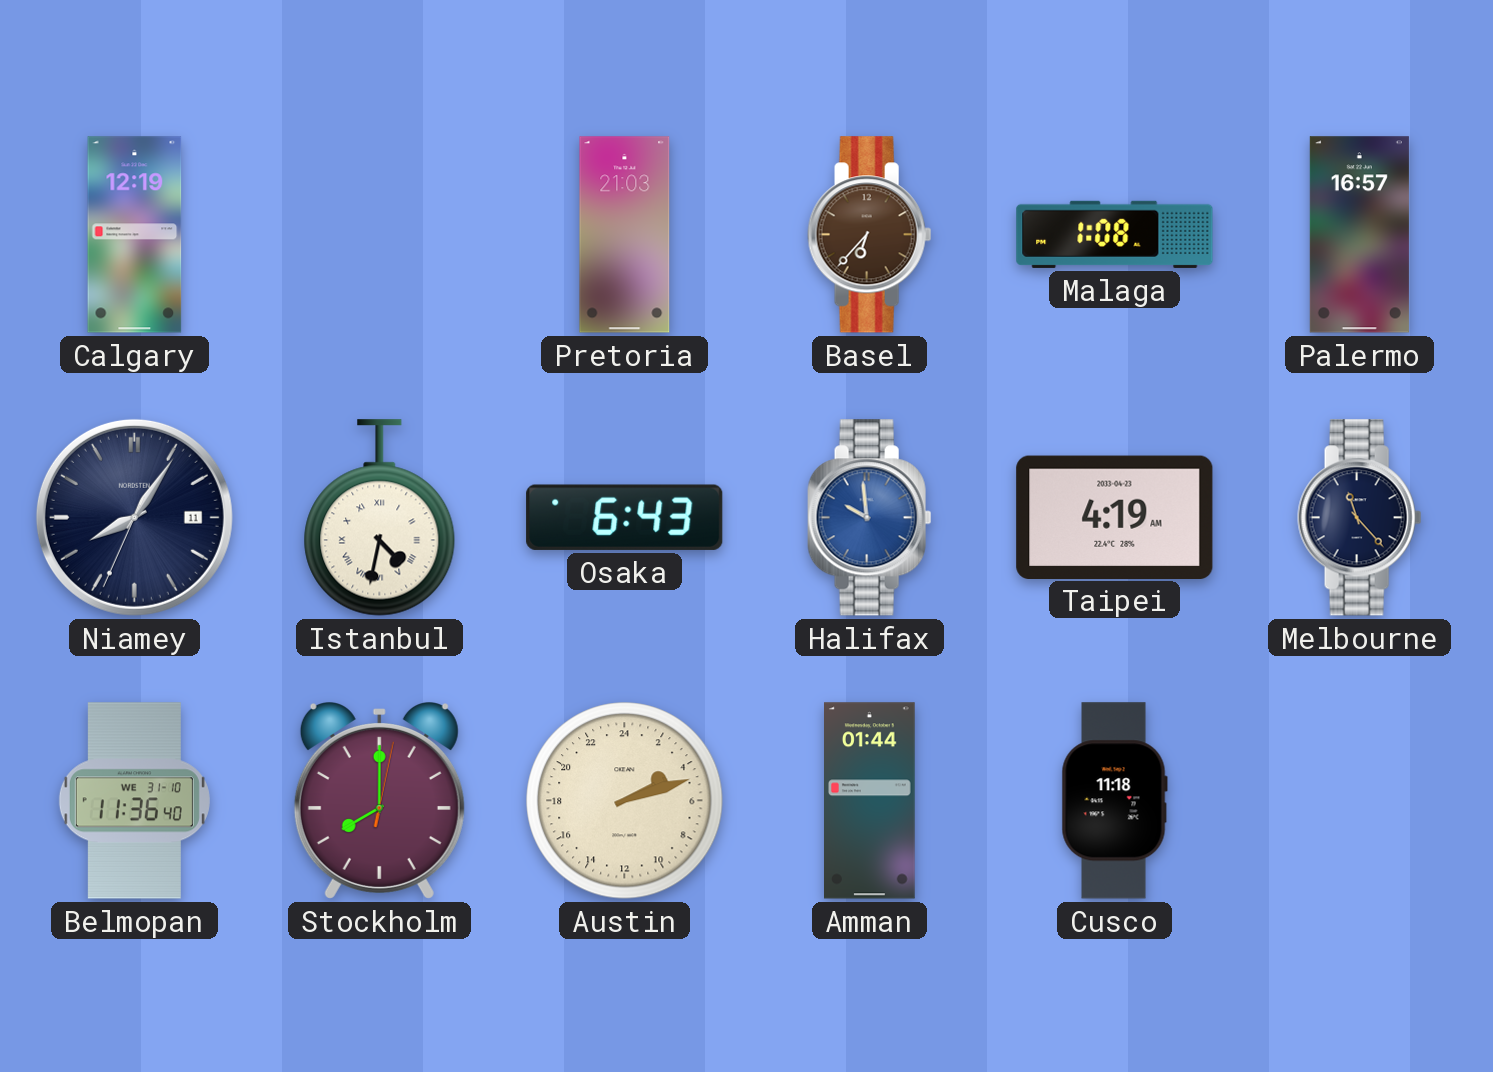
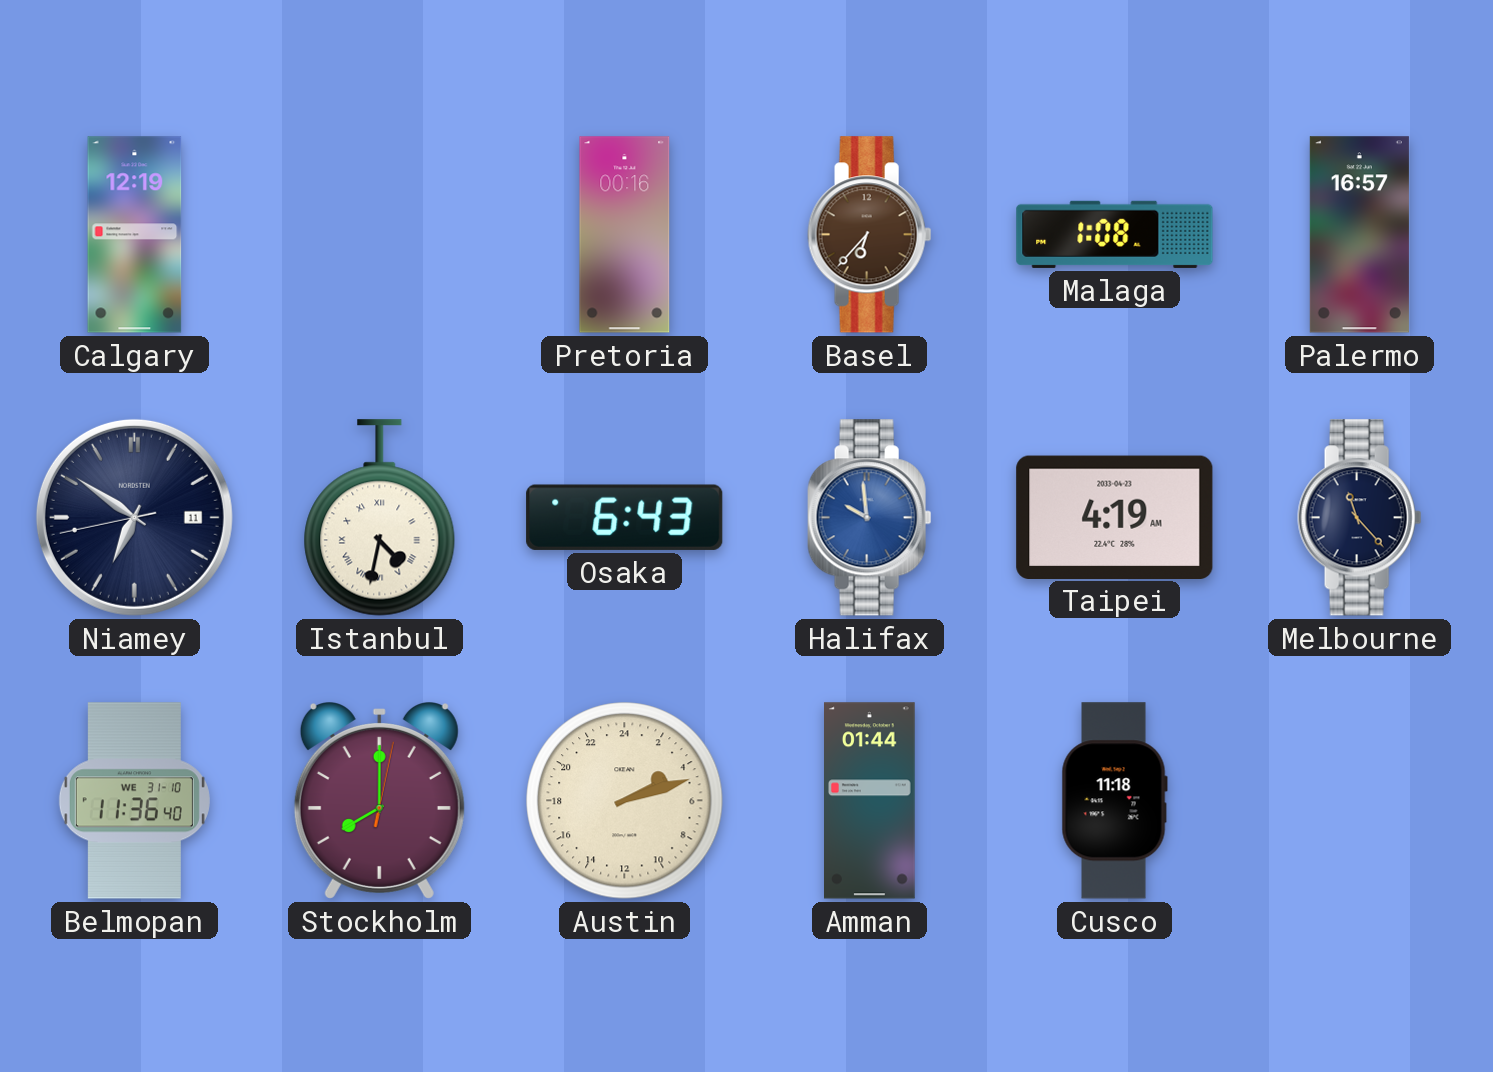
Pretoria: 21:03 -> 00:16
Niamey: 8:05 -> 6:50
